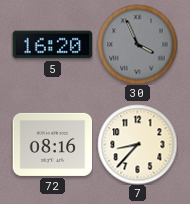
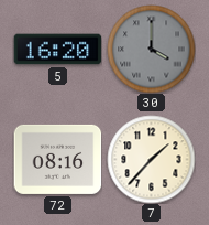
30: 3:56 -> 4:00
7: 8:37 -> 1:37
